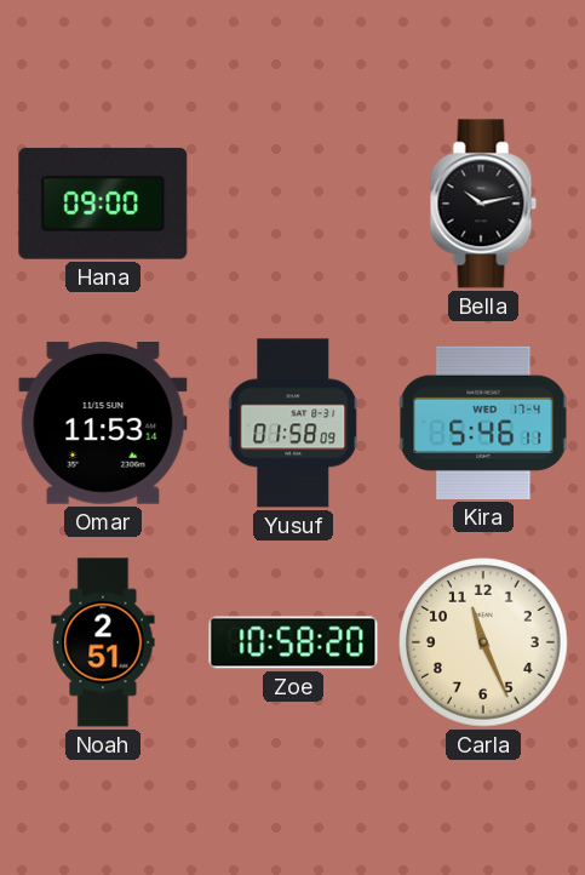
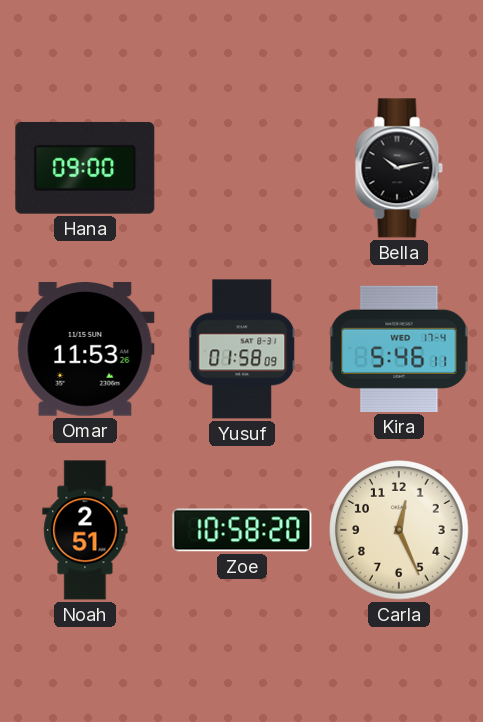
Omar: 11:53:14 -> 11:53:26
Carla: 11:26 -> 12:26
